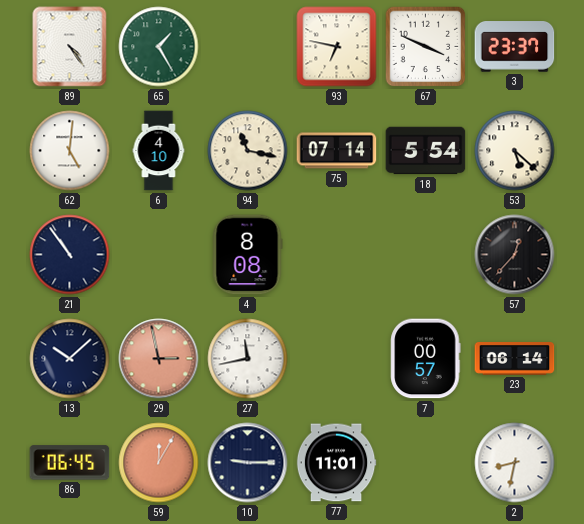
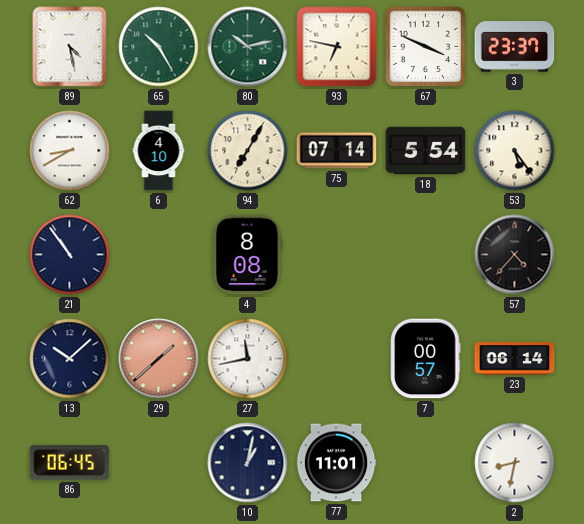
89: 4:24 -> 4:28
65: 1:25 -> 10:25
80: none -> 10:13
62: 5:01 -> 8:40
94: 11:17 -> 7:05
53: 5:22 -> 5:24
57: 12:37 -> 4:37
29: 2:58 -> 1:38
59: 12:05 -> none
10: 9:15 -> 1:02
